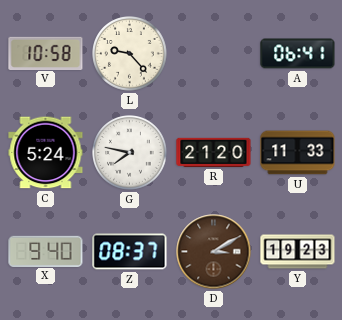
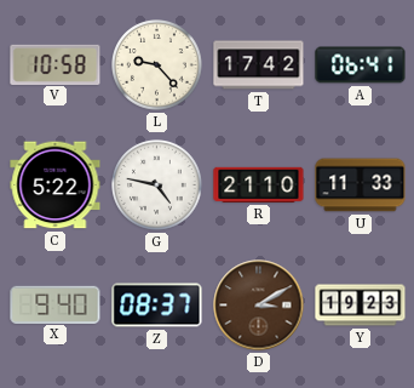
T: none -> 17:42
C: 5:24 -> 5:22
G: 7:47 -> 4:47
R: 21:20 -> 21:10
